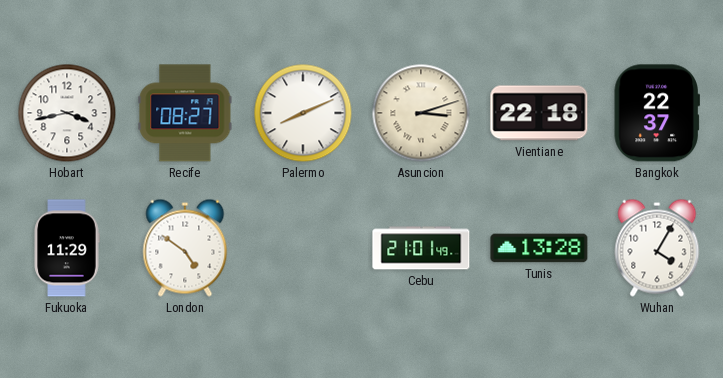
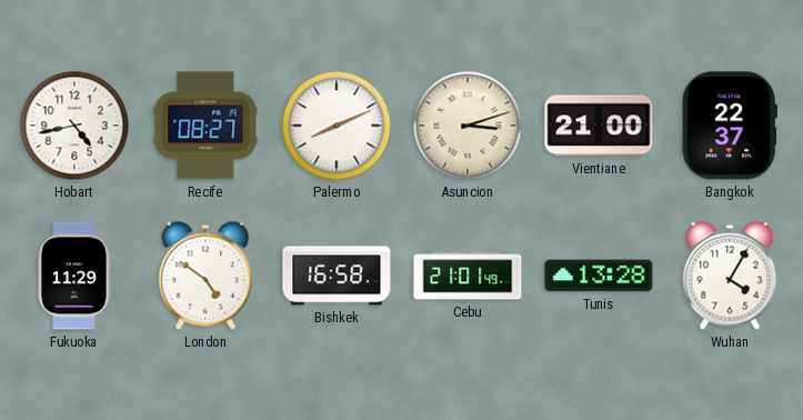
Hobart: 3:43 -> 4:43
Vientiane: 22:18 -> 21:00
Bishkek: none -> 16:58
